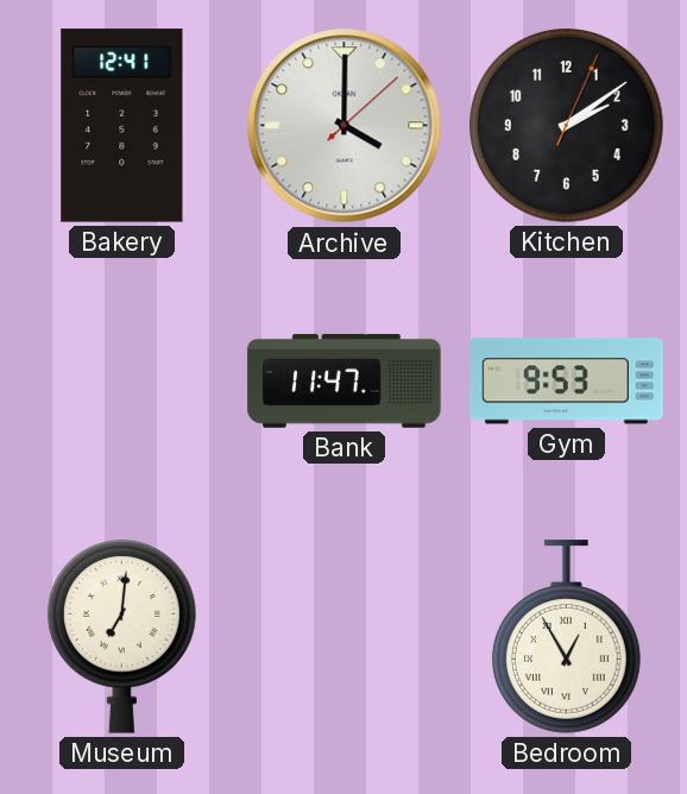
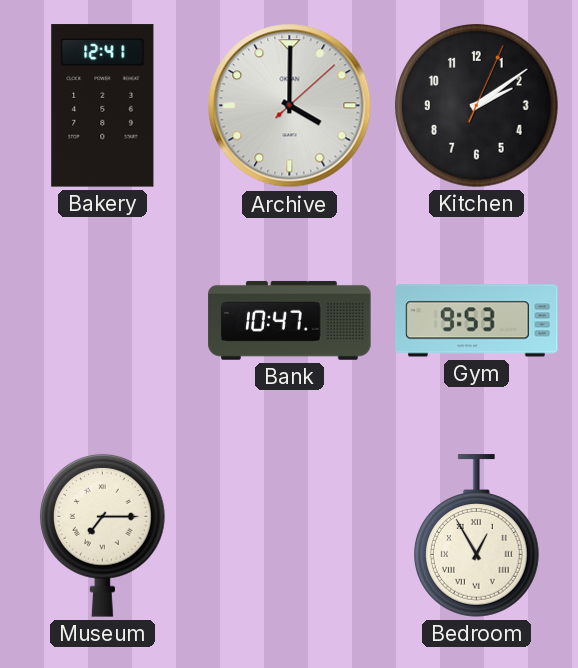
Bank: 11:47 -> 10:47
Museum: 7:01 -> 7:15
